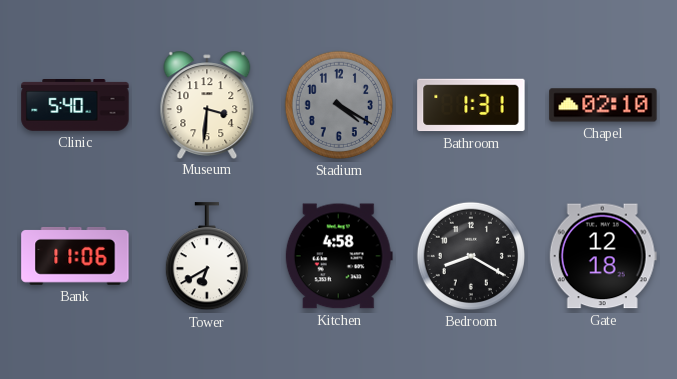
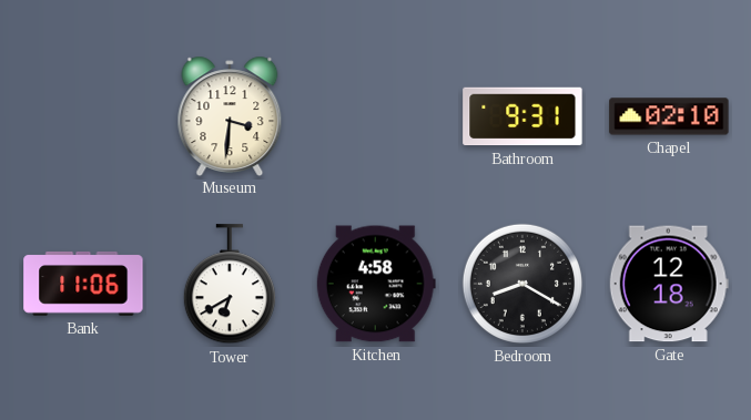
Clinic: 5:40 -> none
Stadium: 4:20 -> none
Bathroom: 1:31 -> 9:31
